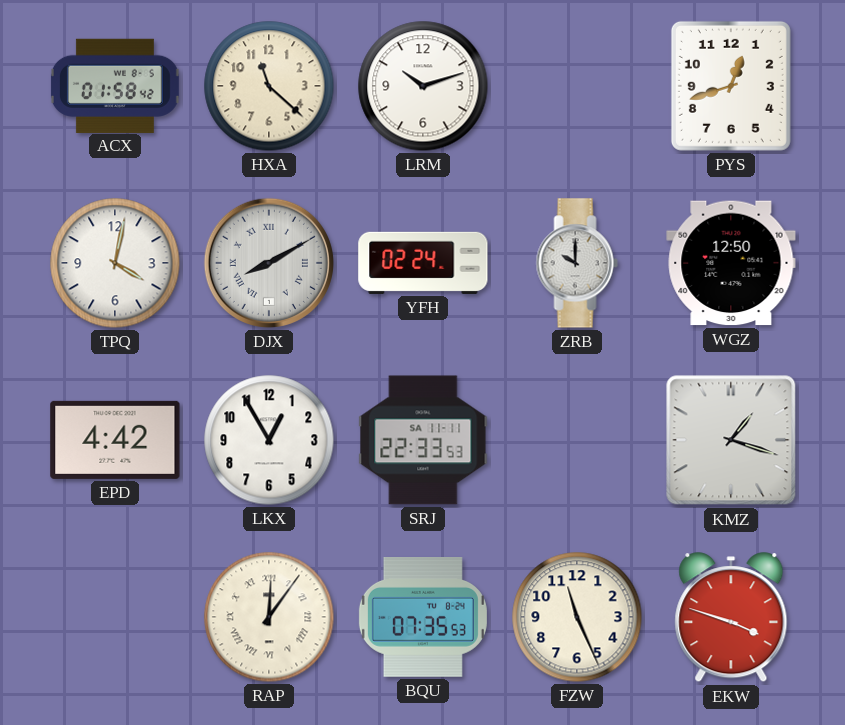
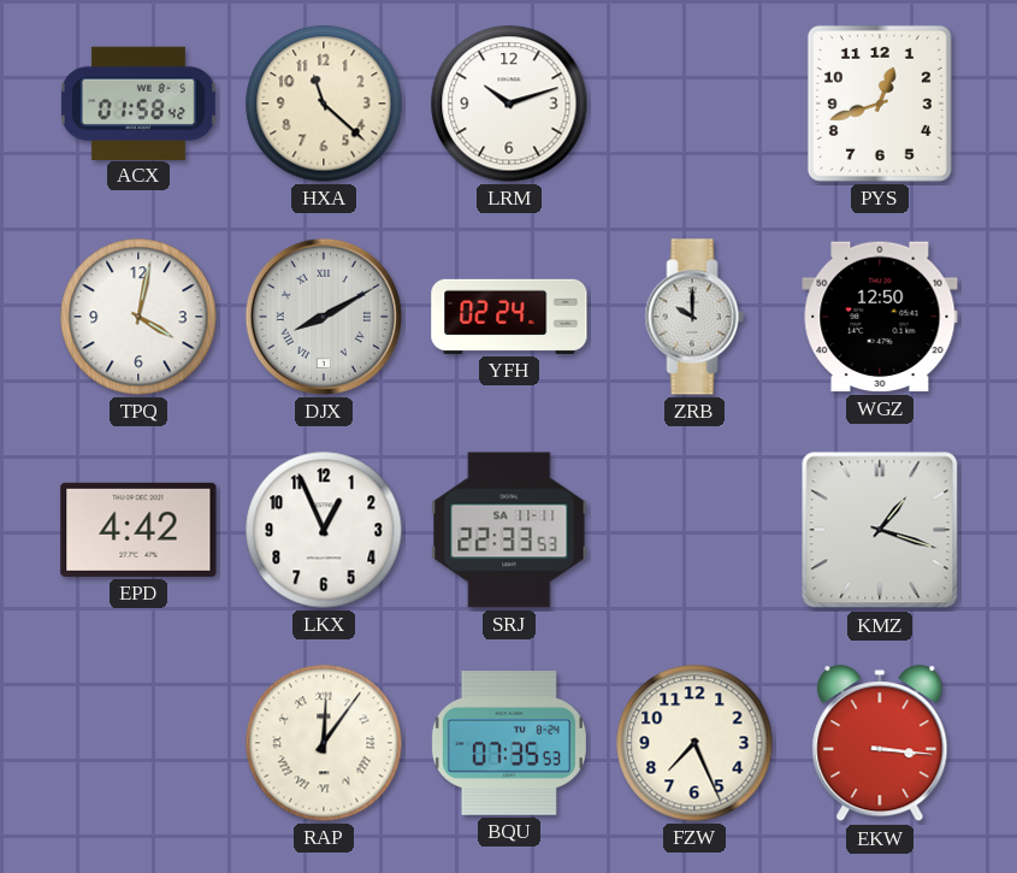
LKX: 12:55 -> 12:56
FZW: 11:26 -> 7:26
EKW: 3:48 -> 3:16
